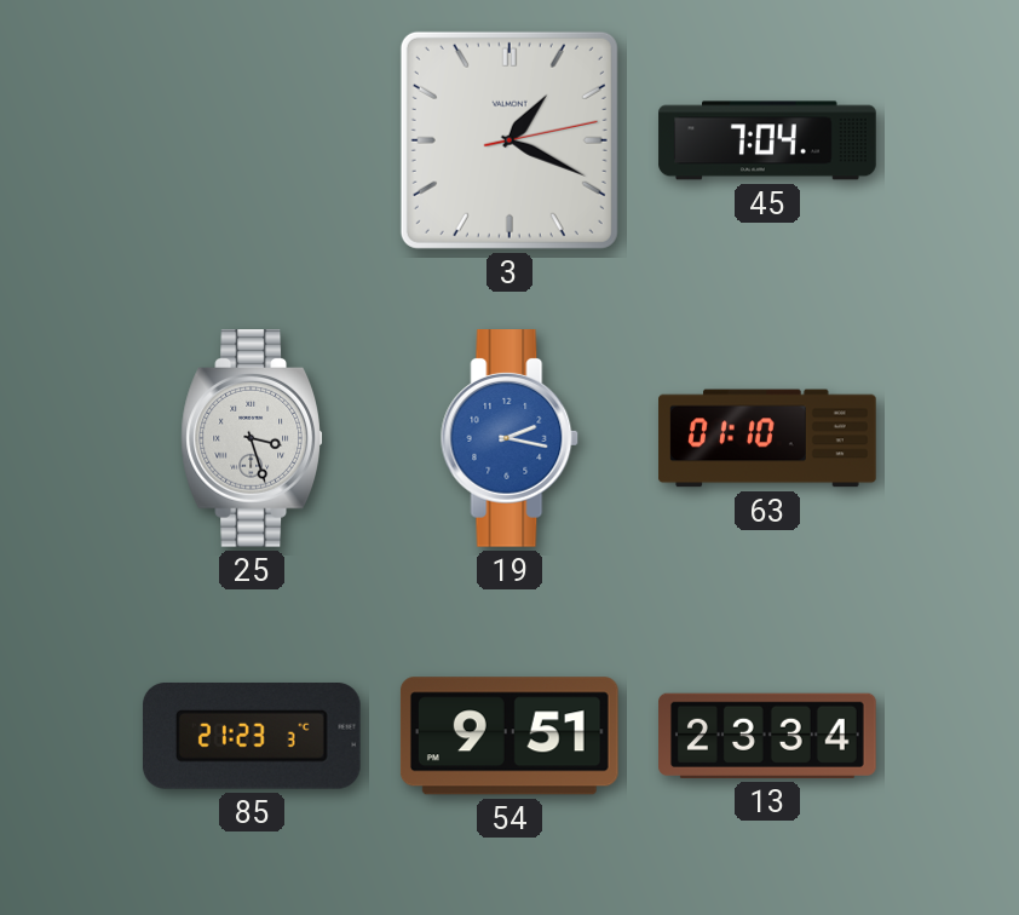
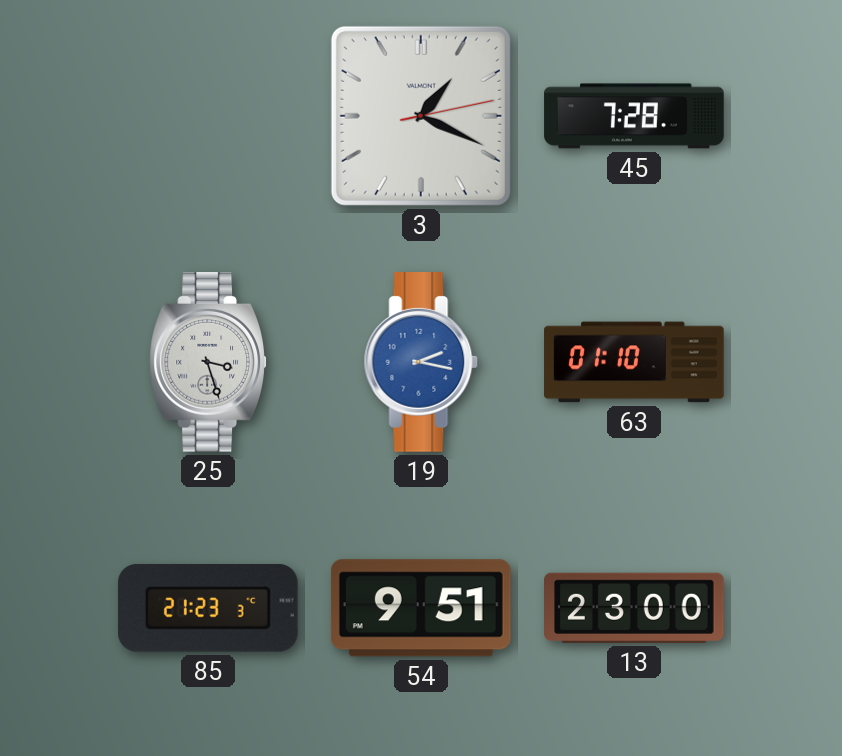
45: 7:04 -> 7:28
13: 23:34 -> 23:00
